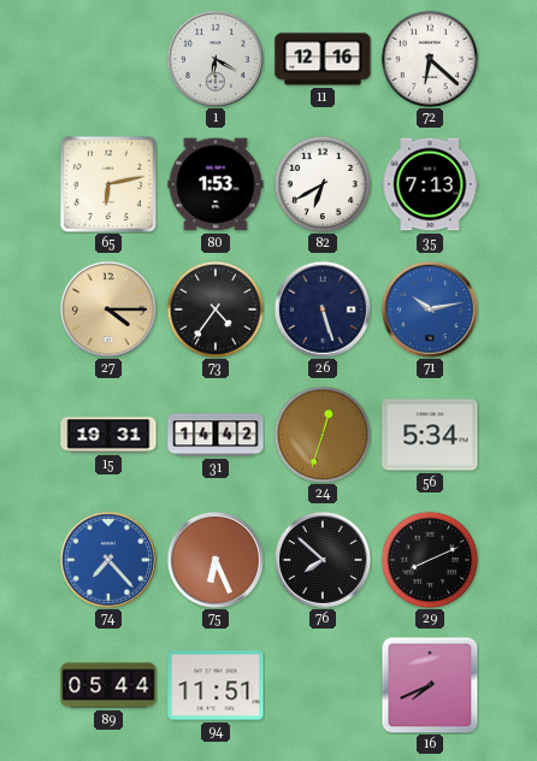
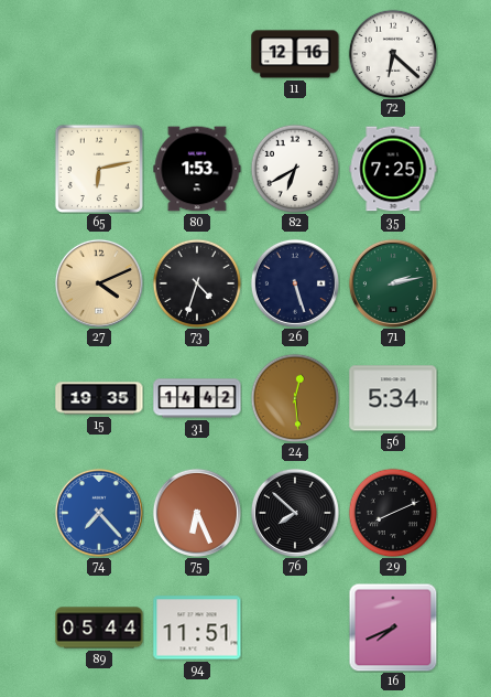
1: 6:20 -> none
35: 7:13 -> 7:25
27: 4:15 -> 4:11
73: 4:36 -> 4:33
71: 10:13 -> 2:13
71 dial: blue -> green
15: 19:31 -> 19:35
24: 12:33 -> 12:29
